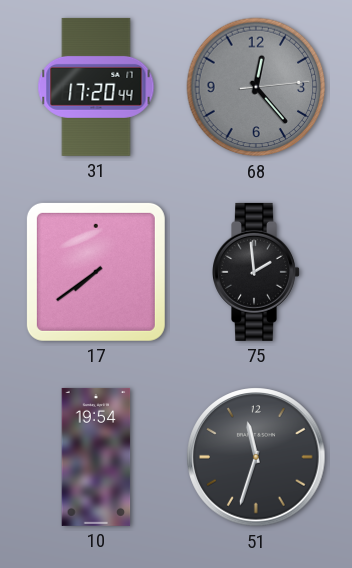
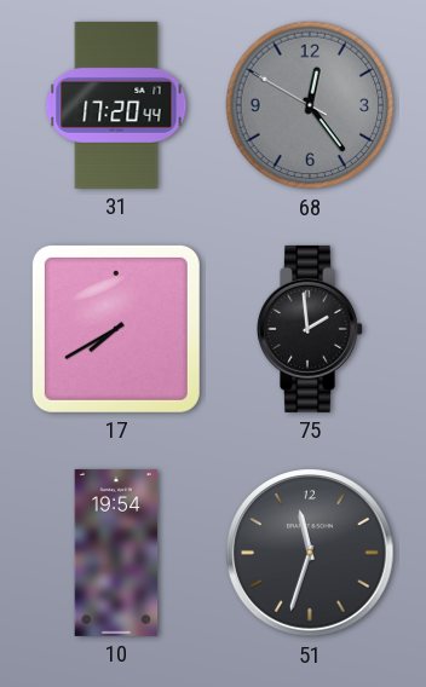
68: 12:23:14 -> 12:23:50
17: 7:39 -> 7:40
